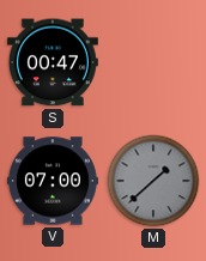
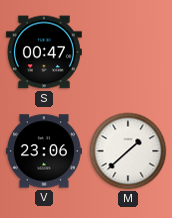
V: 07:00 -> 23:06
M dial: grey -> white
